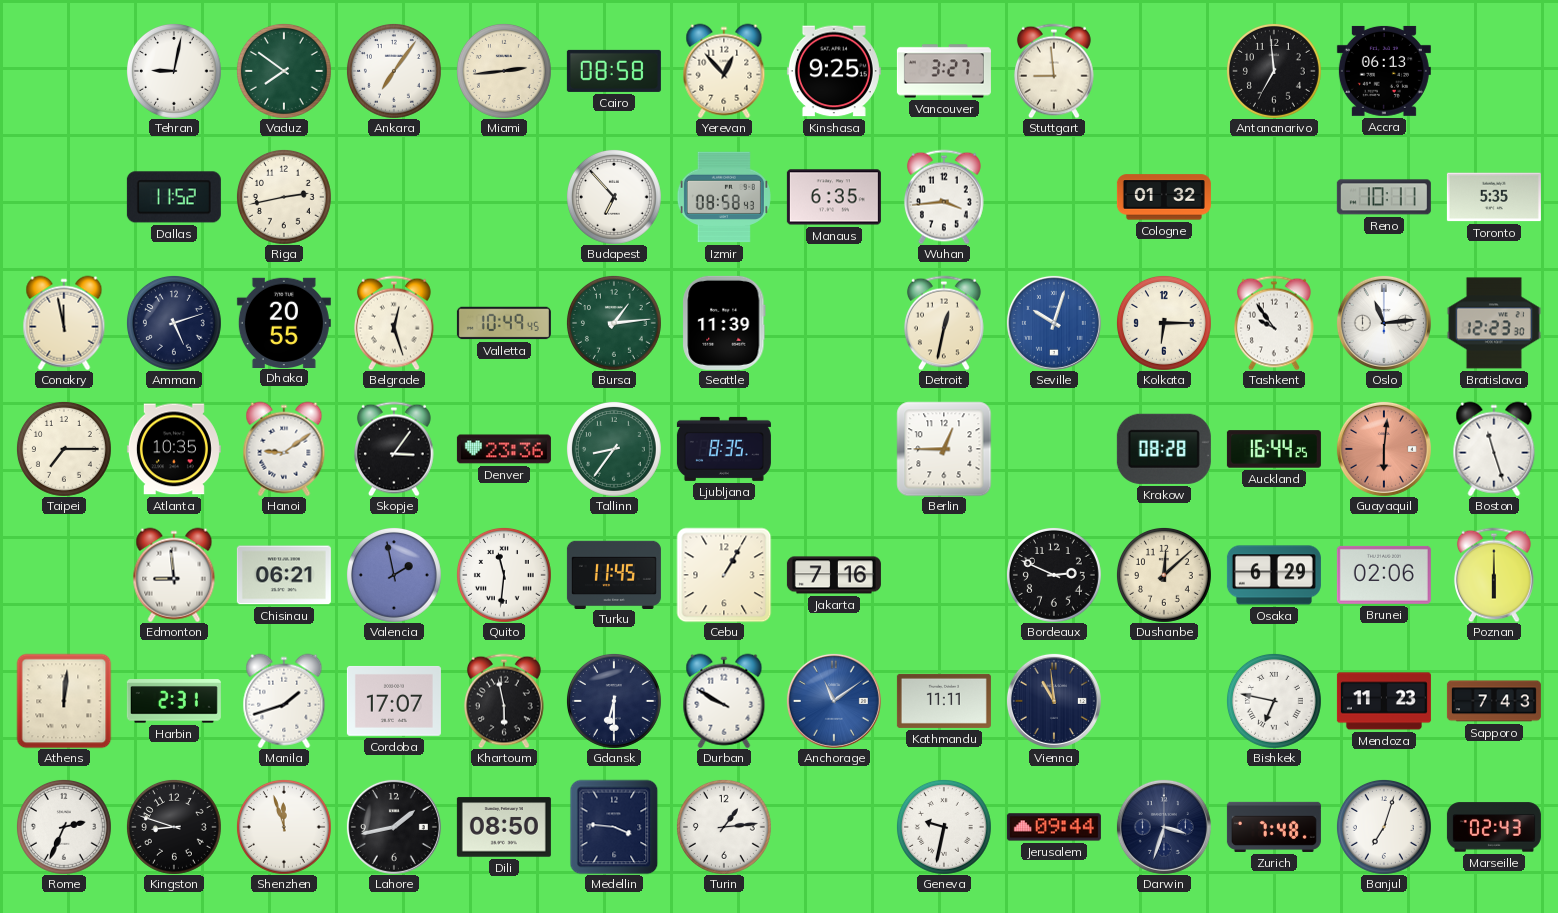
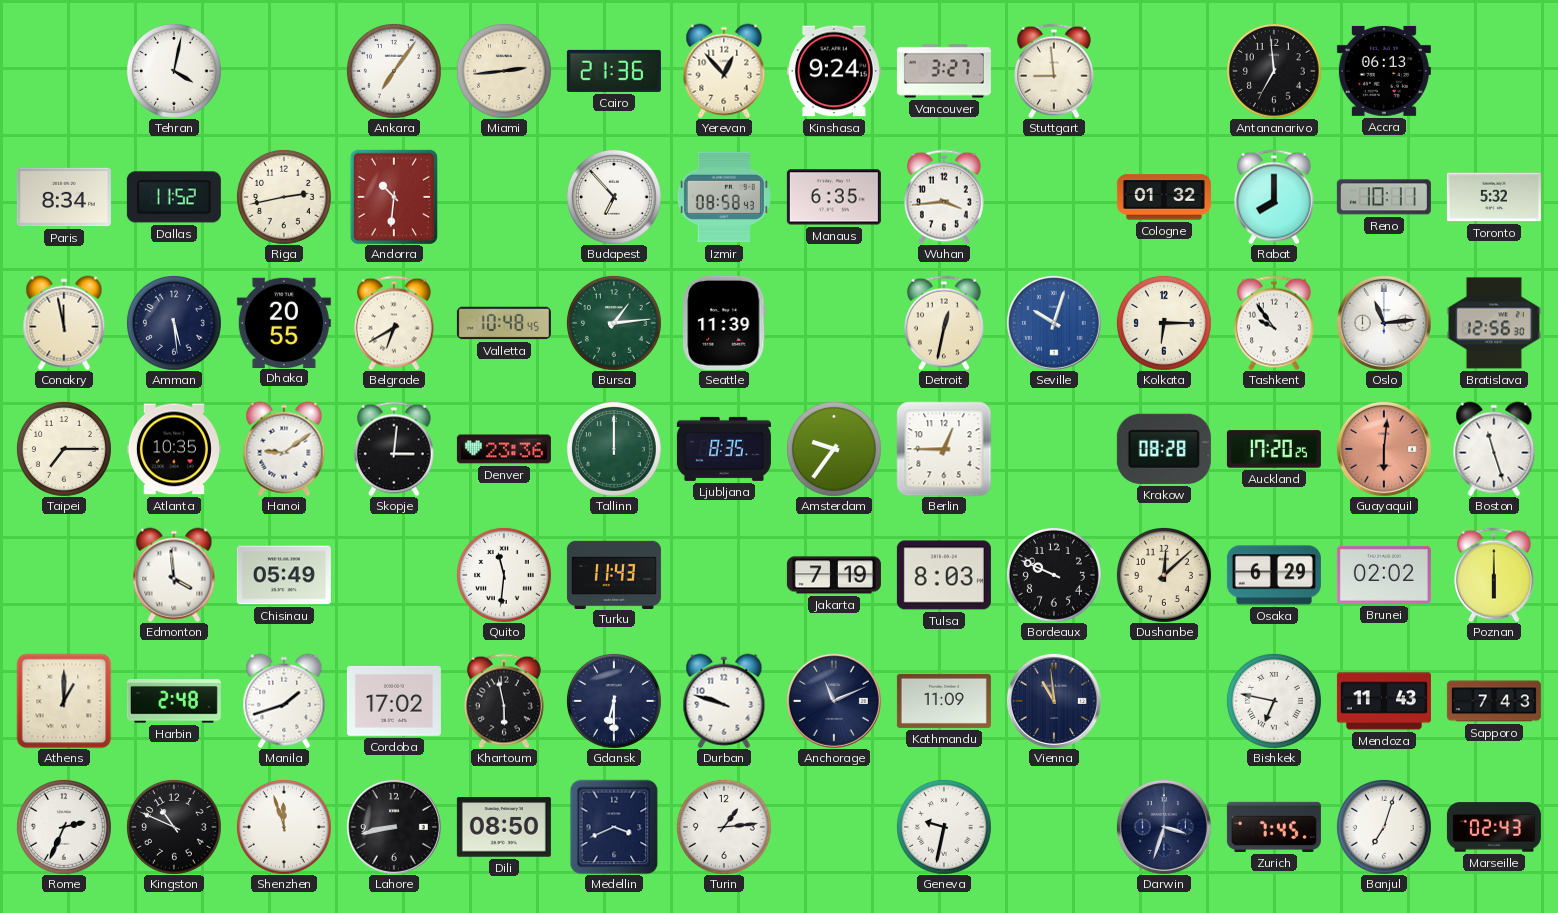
Tehran: 9:02 -> 4:02
Vaduz: 7:51 -> none
Cairo: 08:58 -> 21:36
Kinshasa: 9:25 -> 9:24
Paris: none -> 8:34
Andorra: none -> 10:31
Rabat: none -> 8:00
Toronto: 5:35 -> 5:32
Amman: 5:12 -> 5:29
Belgrade: 12:27 -> 6:40
Valletta: 10:49 -> 10:48
Bratislava: 12:23 -> 12:56
Skopje: 3:06 -> 3:01
Tallinn: 8:36 -> 12:00
Amsterdam: none -> 9:36
Auckland: 16:44 -> 17:20
Edmonton: 8:59 -> 3:59
Chisinau: 06:21 -> 05:49
Valencia: 1:58 -> none
Turku: 11:45 -> 11:43
Cebu: 1:05 -> none
Jakarta: 7:16 -> 7:19
Tulsa: none -> 8:03
Bordeaux: 2:49 -> 9:49
Brunei: 02:06 -> 02:02
Athens: 12:01 -> 1:00
Harbin: 2:31 -> 2:48
Cordoba: 17:07 -> 17:02
Durban: 9:50 -> 9:48
Anchorage: 11:09 -> 11:11
Anchorage dial: blue -> navy
Kathmandu: 11:11 -> 11:09
Mendoza: 11:23 -> 11:43
Kingston: 8:48 -> 10:49
Lahore: 1:43 -> 8:43
Medellin: 3:46 -> 3:41
Jerusalem: 09:44 -> none
Zurich: 7:48 -> 7:45
